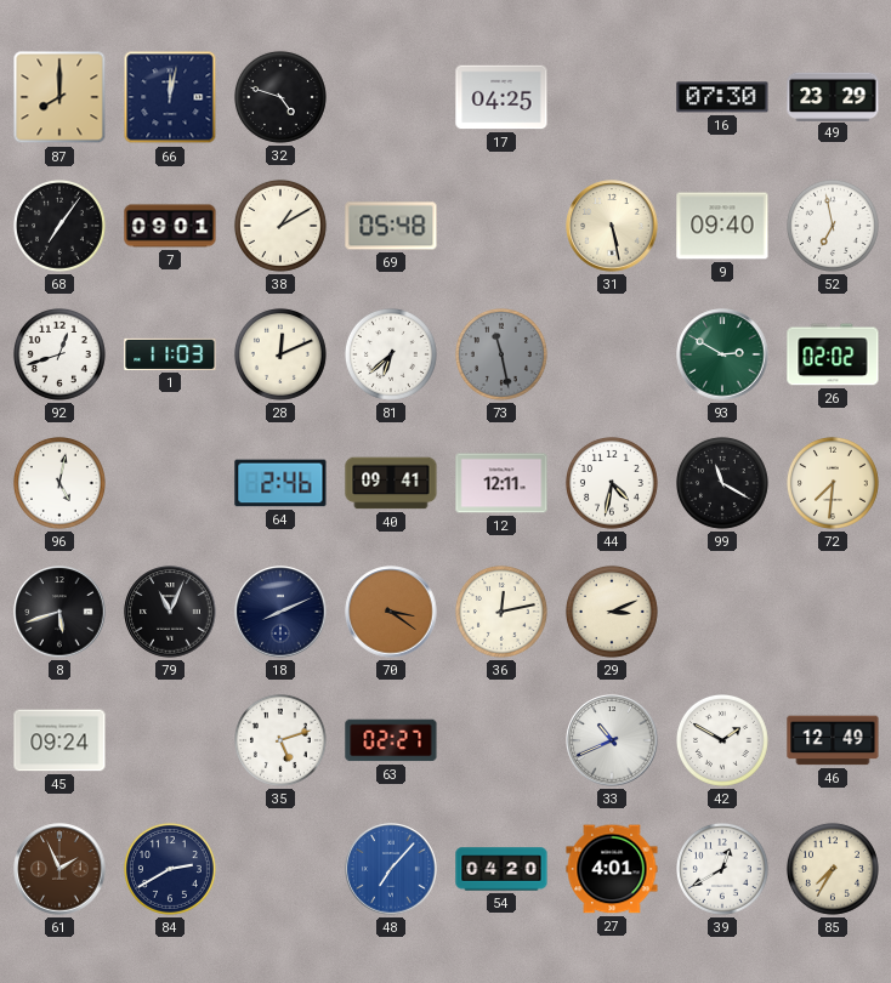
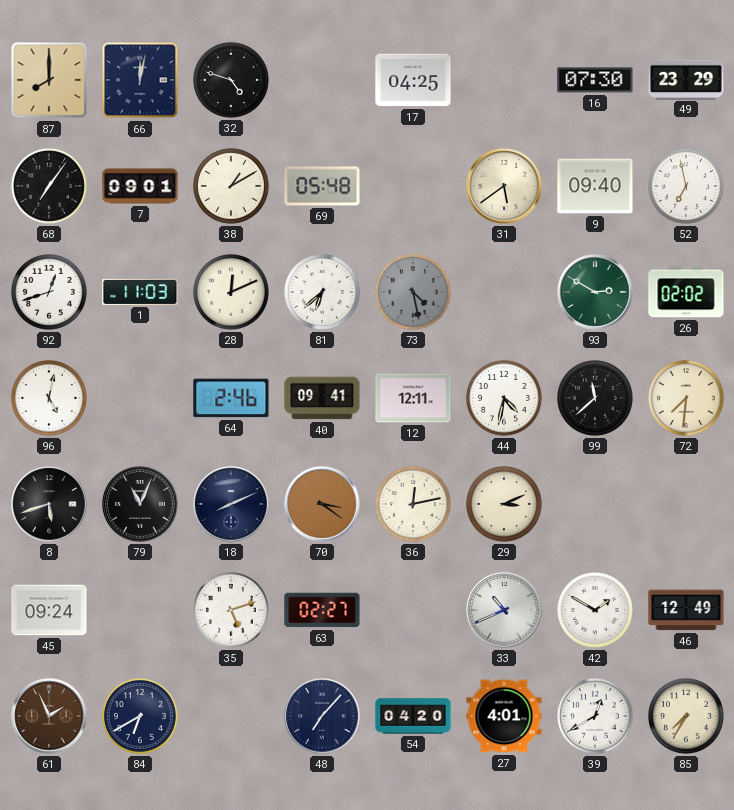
31: 5:28 -> 5:39
73: 11:28 -> 4:28
99: 11:20 -> 11:38
84: 2:40 -> 6:40
48 dial: blue -> navy
